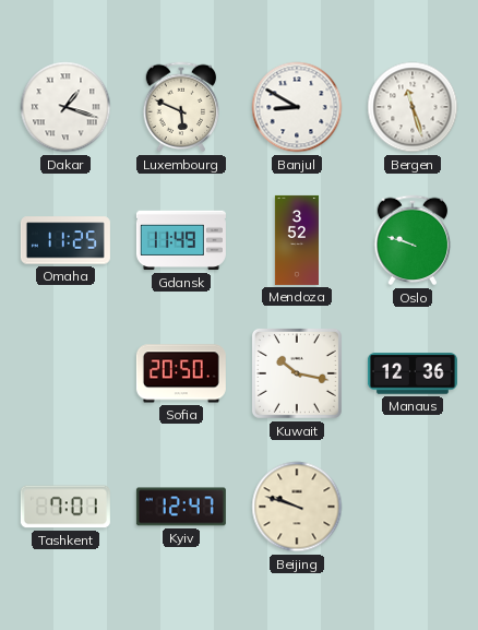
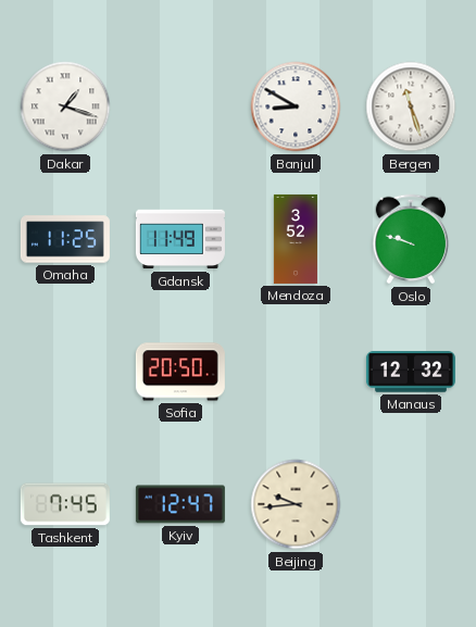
Luxembourg: 5:49 -> none
Kuwait: 10:17 -> none
Manaus: 12:36 -> 12:32
Tashkent: 7:01 -> 7:45
Beijing: 9:48 -> 9:44
